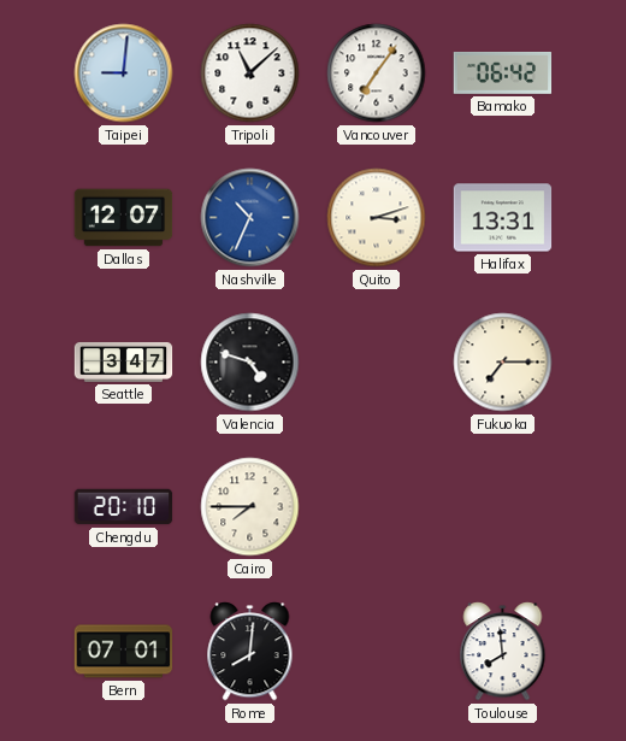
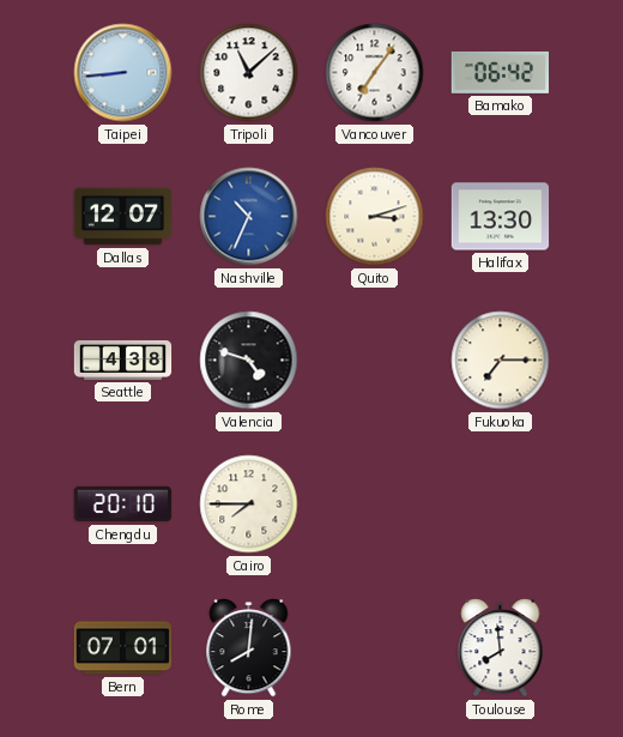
Taipei: 9:01 -> 8:44
Halifax: 13:31 -> 13:30
Seattle: 3:47 -> 4:38
